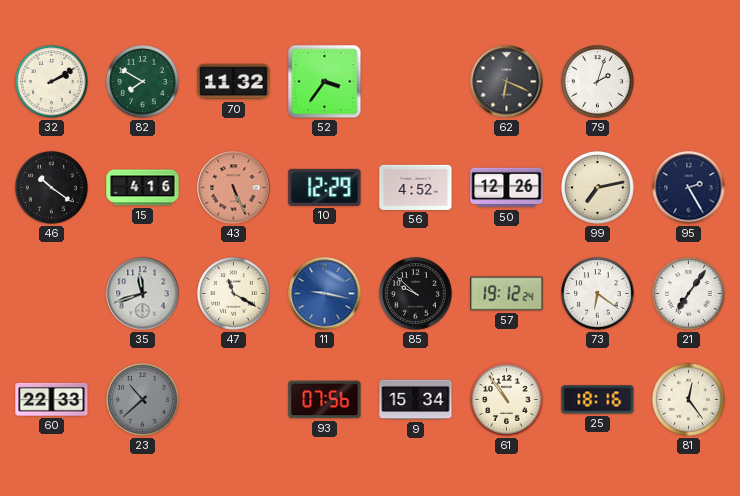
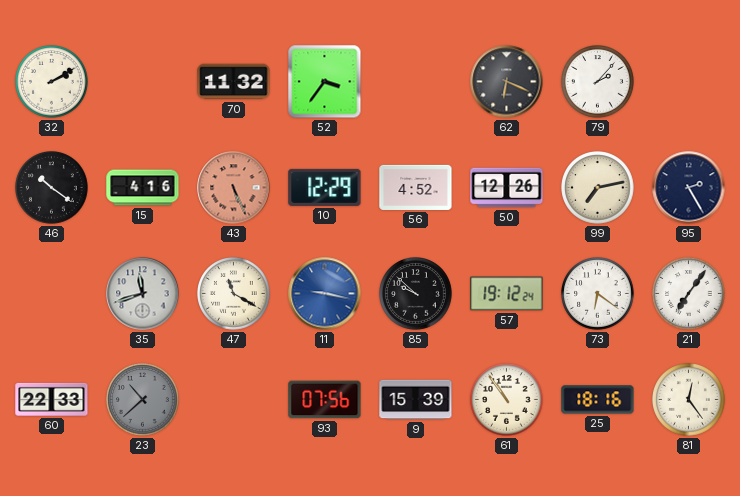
82: 7:50 -> none
79: 2:03 -> 2:07
9: 15:34 -> 15:39
